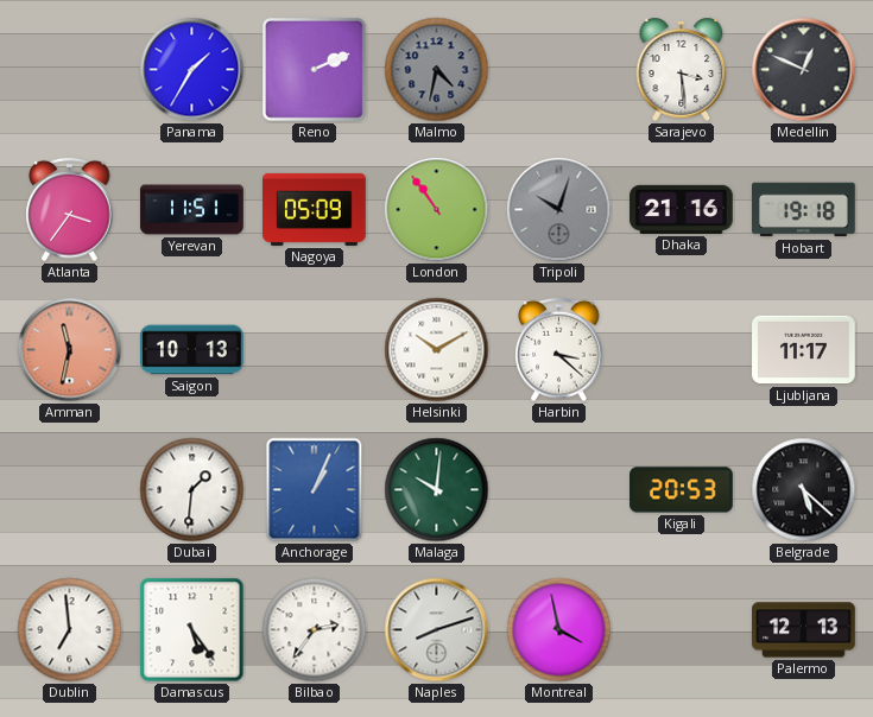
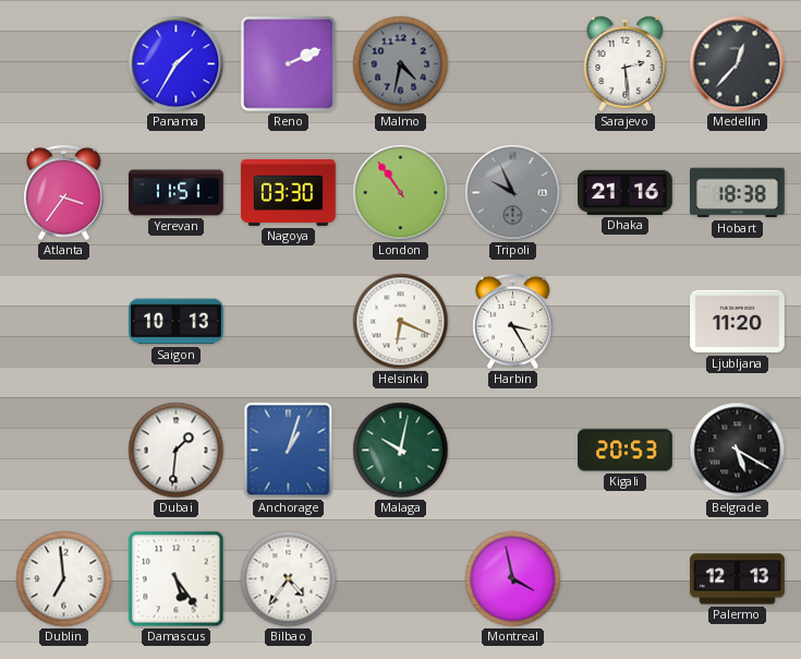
Sarajevo: 3:29 -> 2:29
Medellin: 12:49 -> 12:37
Nagoya: 05:09 -> 03:30
Tripoli: 10:03 -> 9:56
Hobart: 19:18 -> 18:38
Amman: 11:32 -> none
Helsinki: 10:10 -> 6:19
Harbin: 3:22 -> 3:25
Ljubljana: 11:17 -> 11:20
Anchorage: 1:04 -> 1:03
Malaga: 10:01 -> 10:02
Belgrade: 5:22 -> 5:20
Bilbao: 2:36 -> 4:36
Naples: 8:12 -> none
